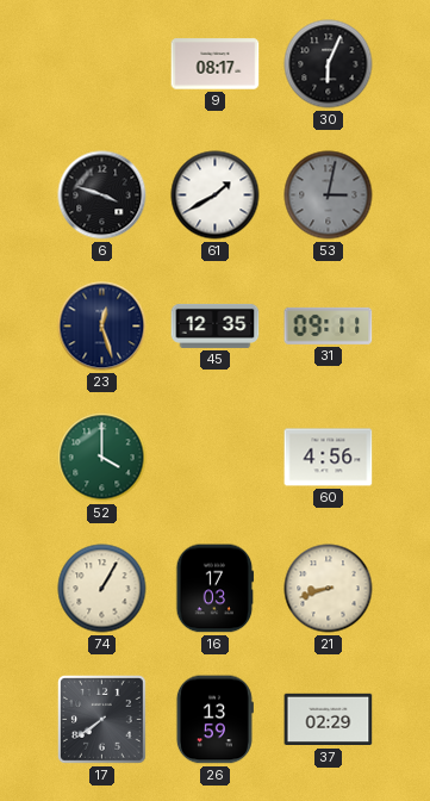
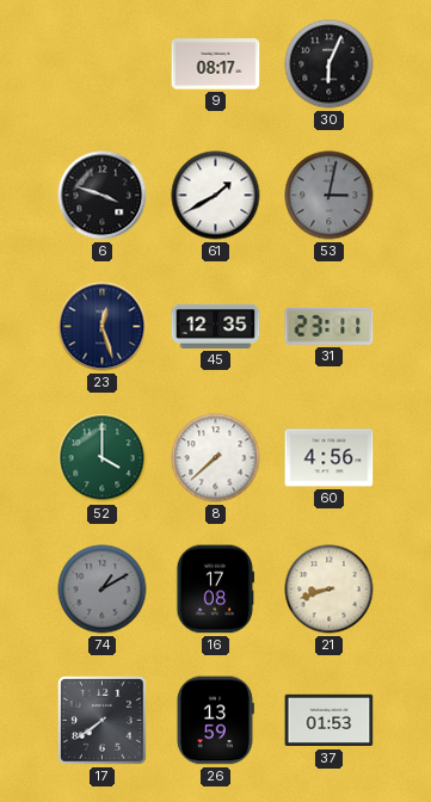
31: 09:11 -> 23:11
8: none -> 7:38
74: 1:05 -> 1:10
74 dial: cream -> grey
16: 17:03 -> 17:08
37: 02:29 -> 01:53
